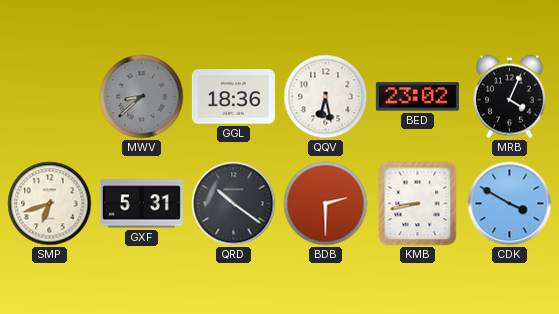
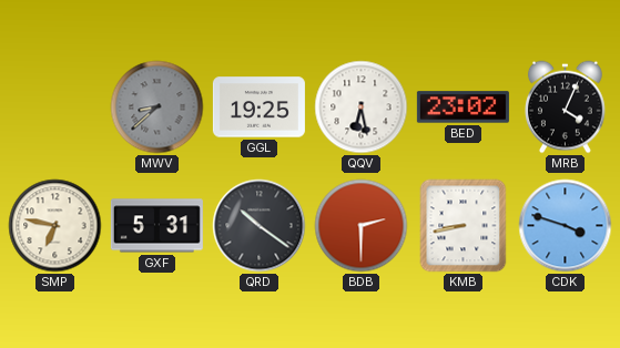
GGL: 18:36 -> 19:25
SMP: 6:42 -> 6:47
CDK: 3:50 -> 3:48
